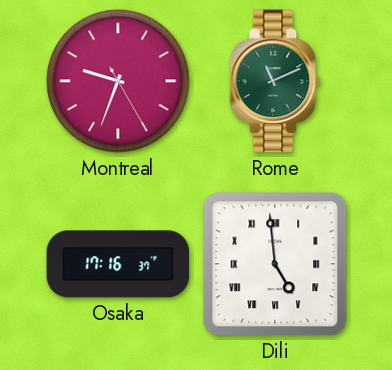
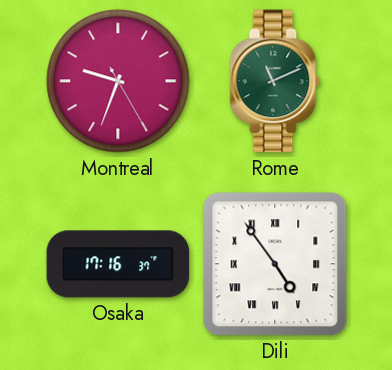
Dili: 4:59 -> 4:54
